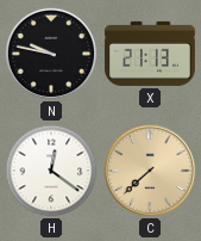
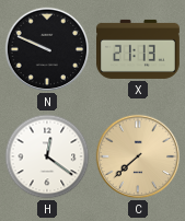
N: 9:47 -> 9:49
